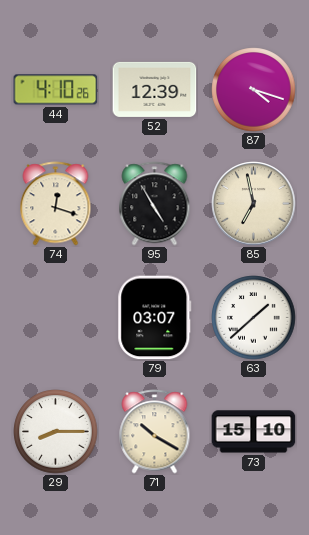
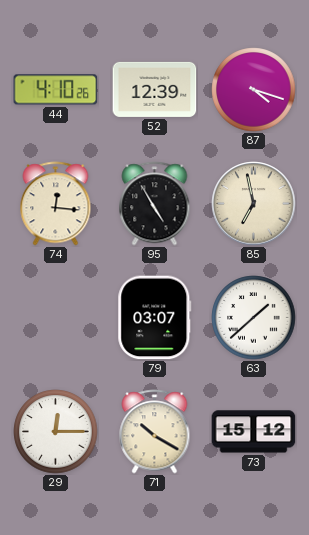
74: 12:18 -> 12:16
29: 8:15 -> 12:15
73: 15:10 -> 15:12
